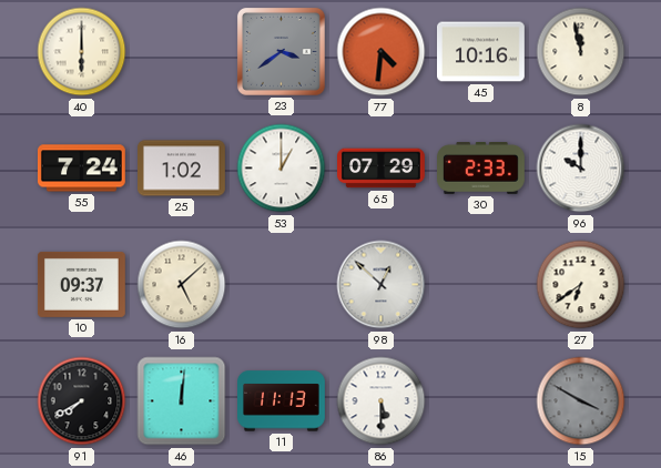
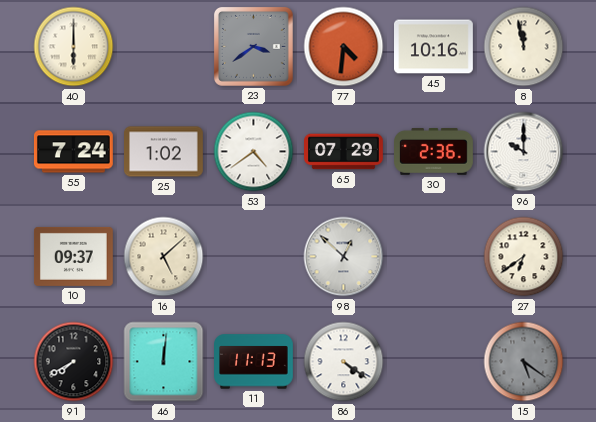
53: 1:00 -> 4:39
30: 2:33 -> 2:36
86: 5:30 -> 4:21
15: 3:50 -> 5:21
